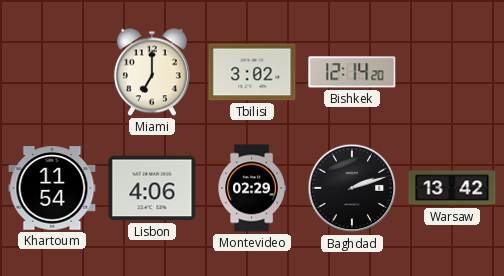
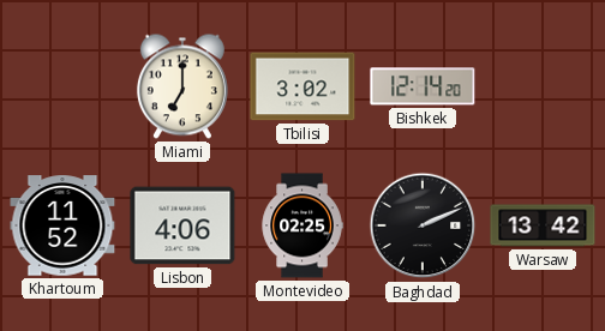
Khartoum: 11:54 -> 11:52
Montevideo: 02:29 -> 02:25
Baghdad: 2:12 -> 2:11
